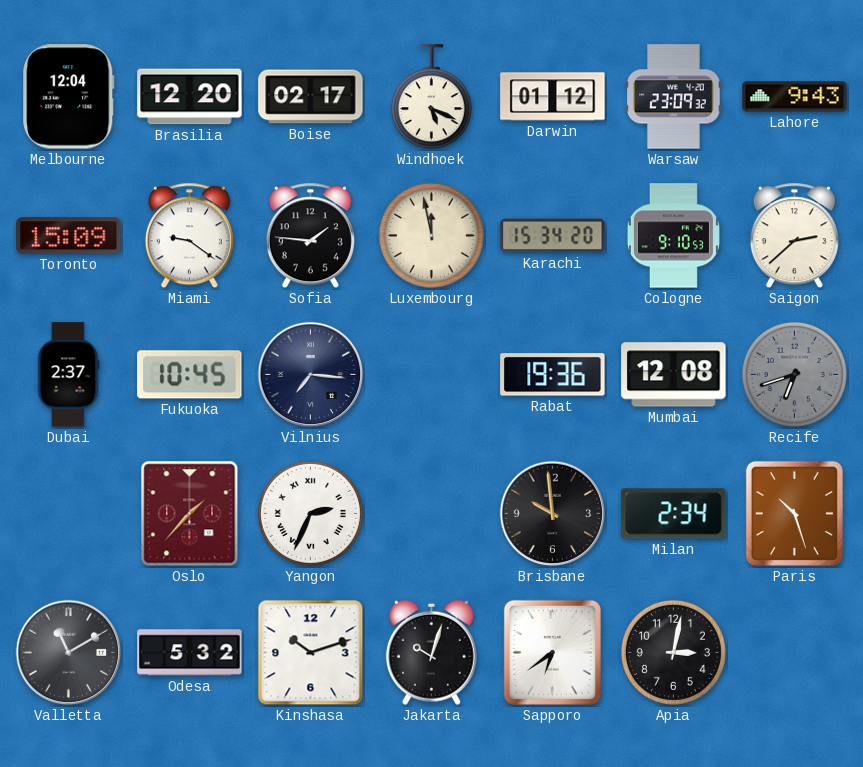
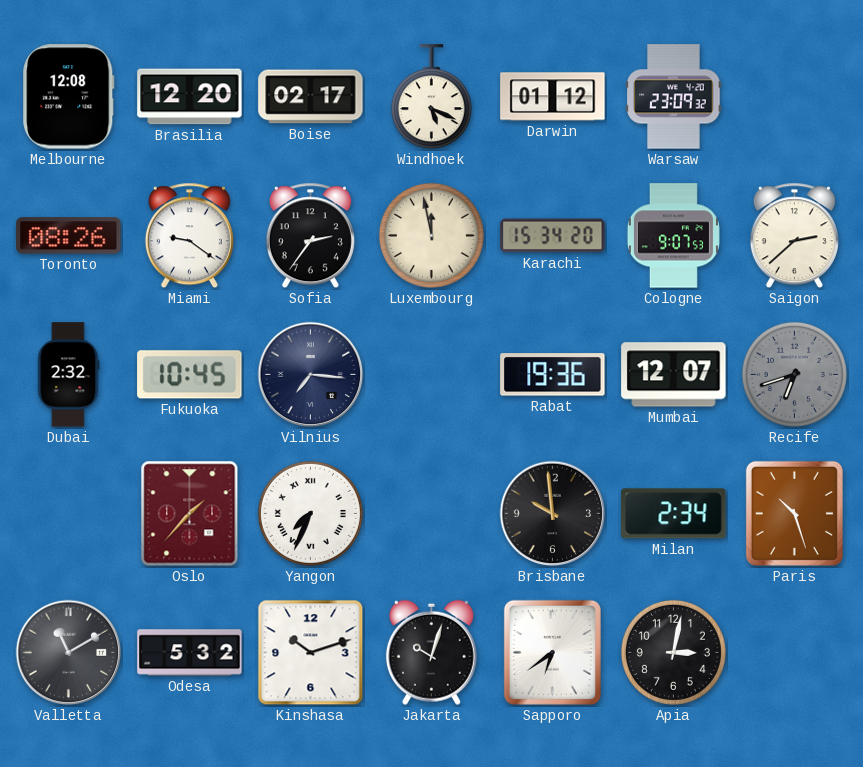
Melbourne: 12:04 -> 12:08
Lahore: 9:43 -> none
Toronto: 15:09 -> 08:26
Sofia: 1:46 -> 2:36
Cologne: 9:10 -> 9:07
Dubai: 2:37 -> 2:32
Mumbai: 12:08 -> 12:07
Yangon: 2:34 -> 7:34
